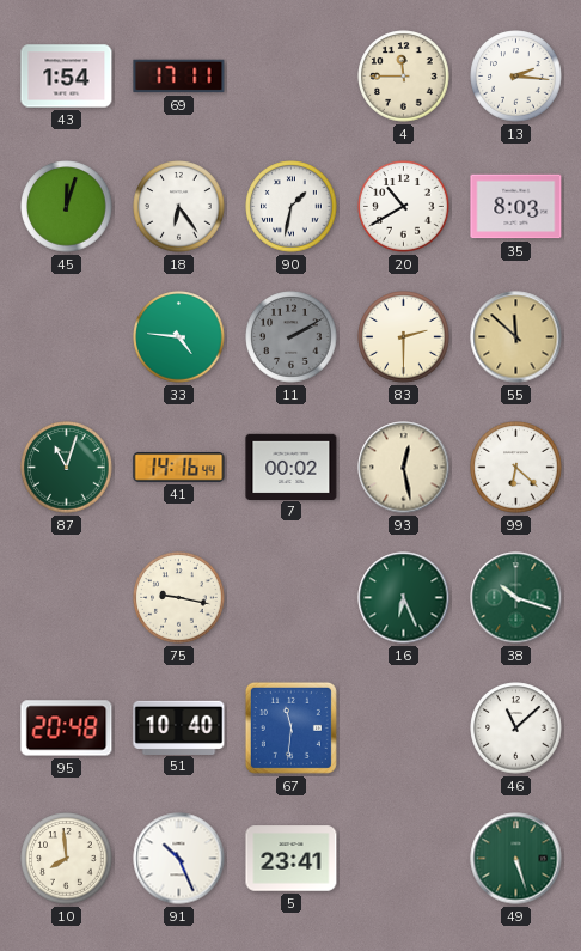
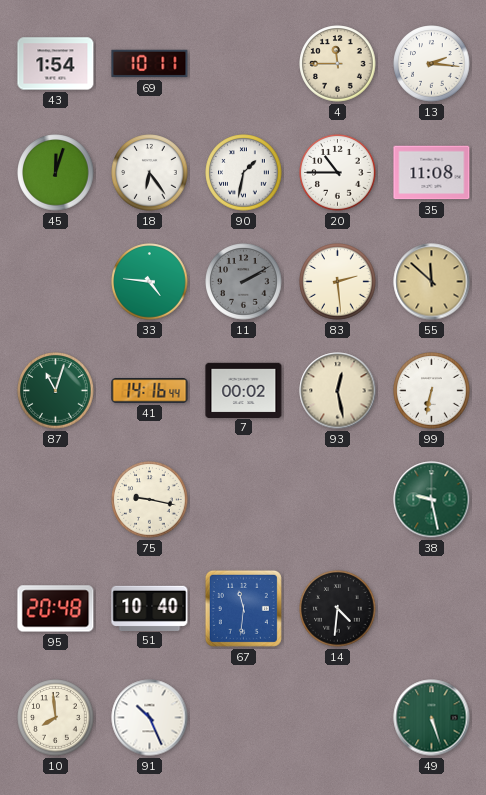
69: 17:11 -> 10:11
20: 10:40 -> 10:45
35: 8:03 -> 11:08
83: 2:30 -> 2:29
99: 6:22 -> 6:32
16: 6:26 -> none
38: 10:18 -> 9:28
14: none -> 4:31
46: 11:08 -> none
5: 23:41 -> none
